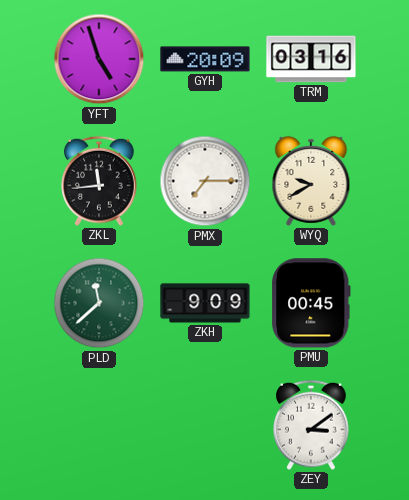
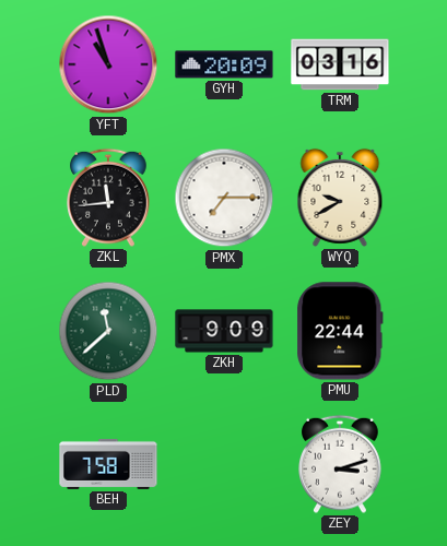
YFT: 4:57 -> 10:57
PMU: 00:45 -> 22:44
BEH: none -> 7:58
ZEY: 3:09 -> 3:12
